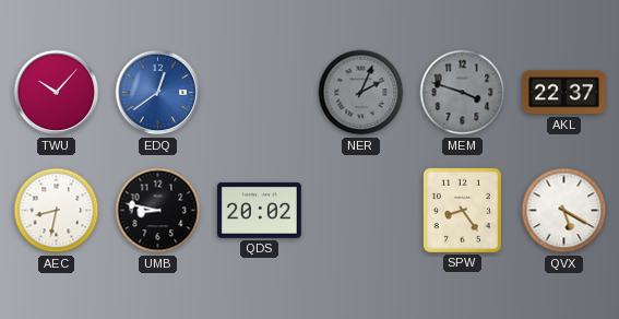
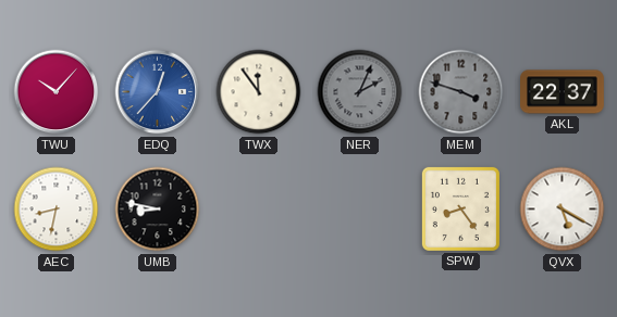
EDQ: 12:39 -> 12:37
TWX: none -> 11:54
QDS: 20:02 -> none
